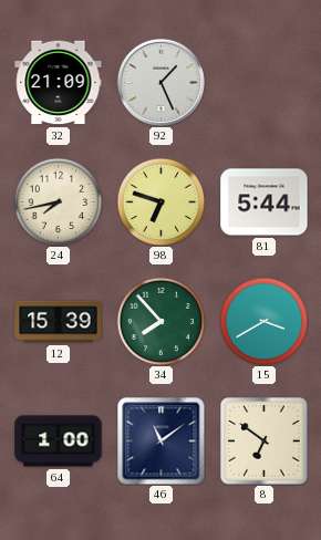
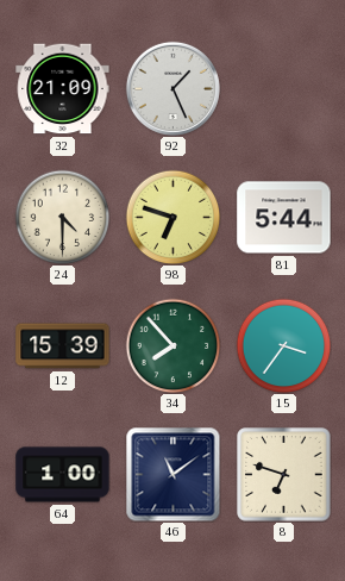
24: 7:43 -> 4:30
15: 3:40 -> 3:36
8: 6:51 -> 6:48
